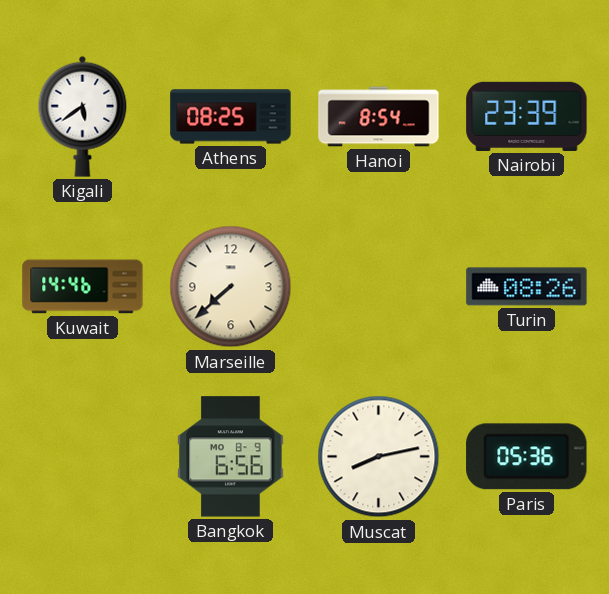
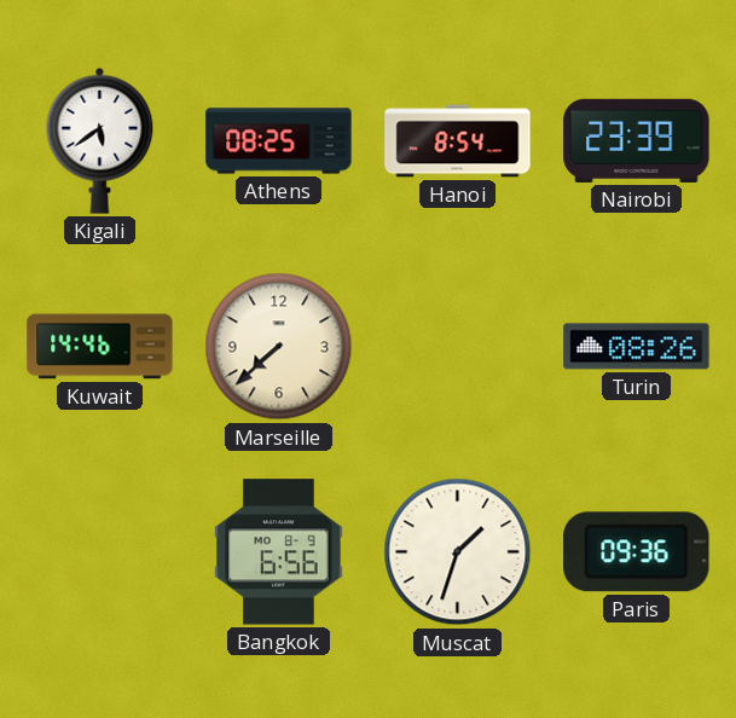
Muscat: 8:13 -> 1:33
Paris: 05:36 -> 09:36
